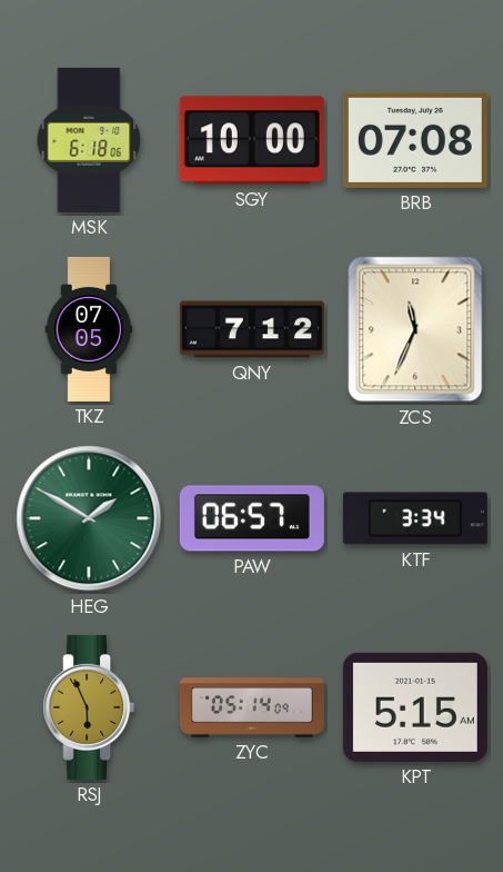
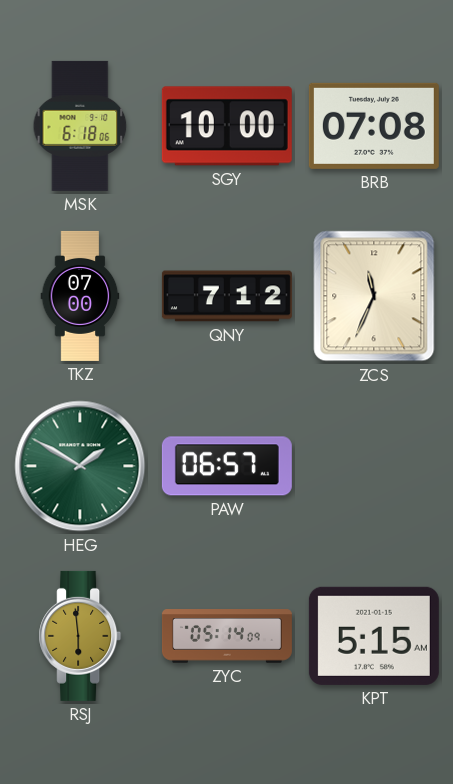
TKZ: 07:05 -> 07:00
KTF: 3:34 -> none
RSJ: 5:56 -> 5:59
